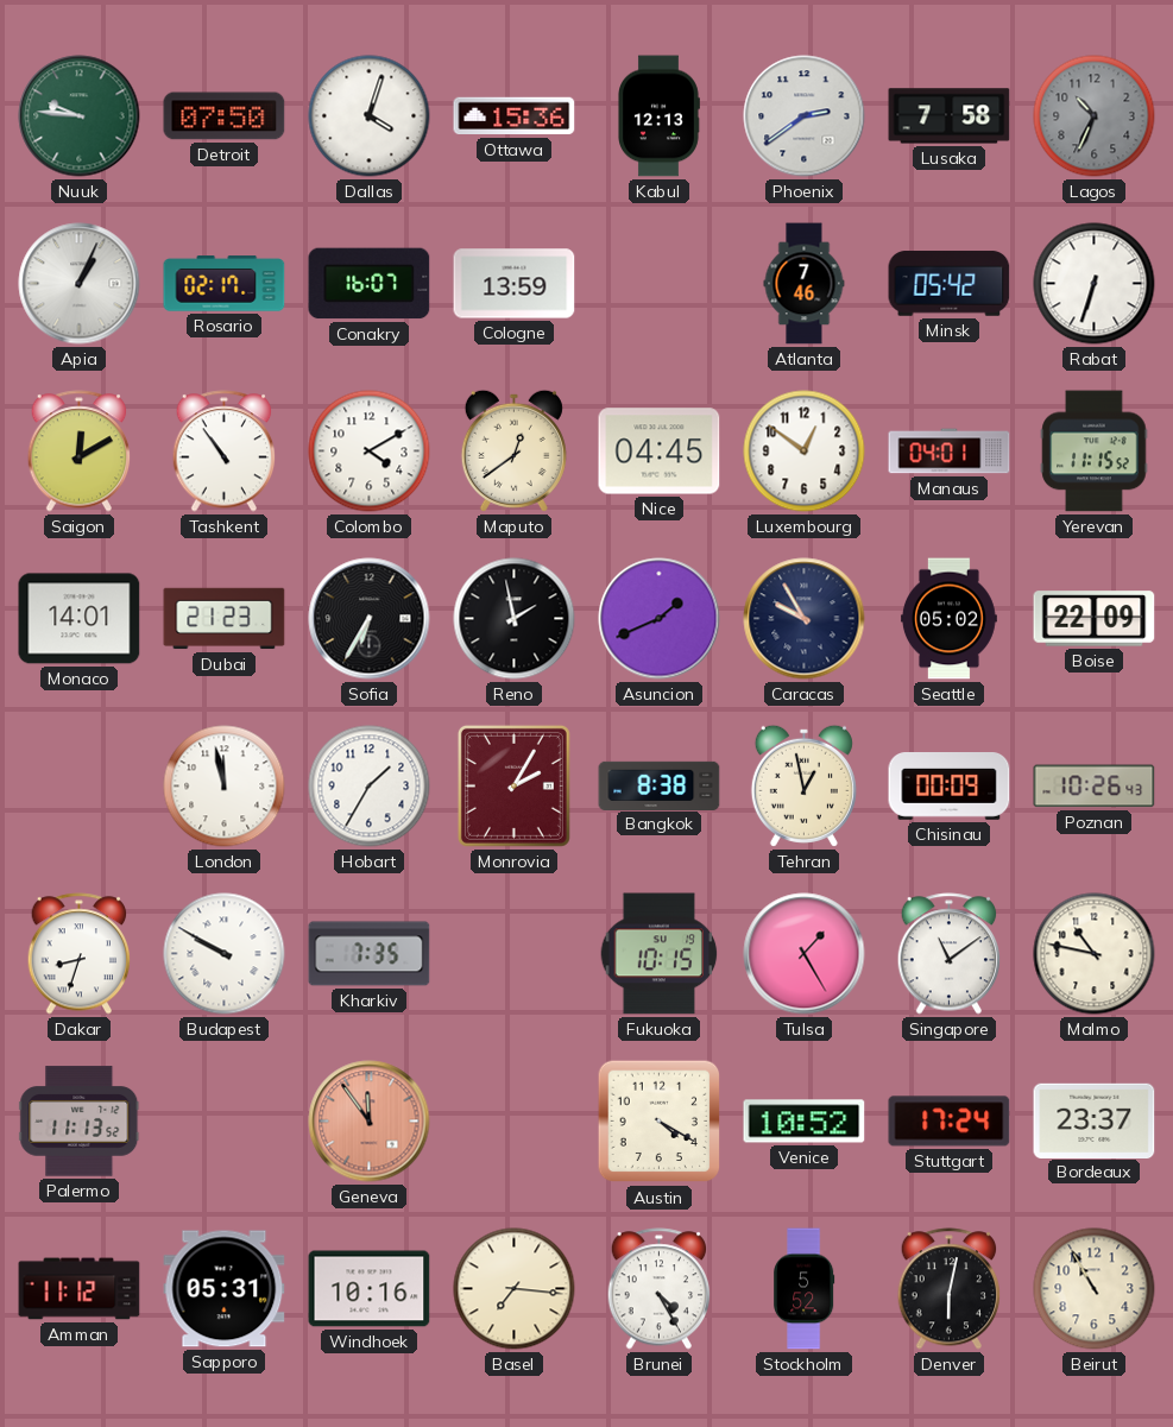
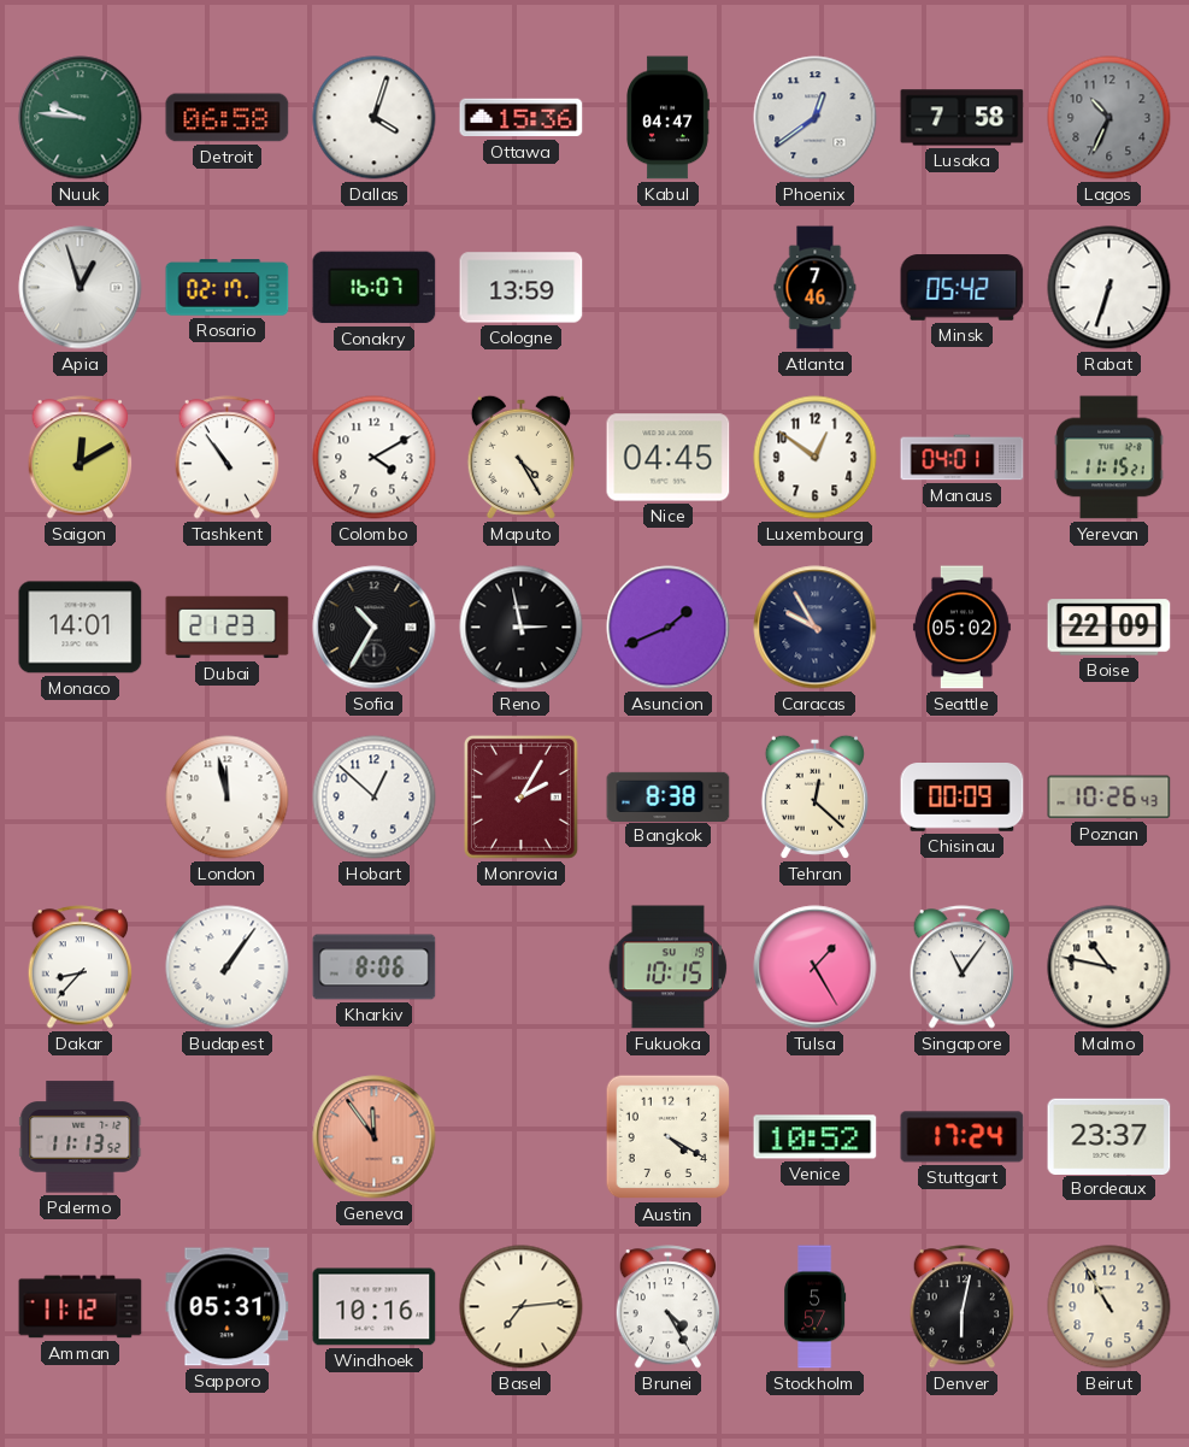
Detroit: 07:50 -> 06:58
Kabul: 12:13 -> 04:47
Phoenix: 2:39 -> 12:39
Apia: 1:04 -> 12:57
Maputo: 12:39 -> 4:25
Yerevan: 11:15:52 -> 11:15:21
Sofia: 6:35 -> 10:35
Reno: 1:58 -> 2:58
Hobart: 1:35 -> 12:52
Tehran: 12:58 -> 12:22
Dakar: 8:33 -> 8:37
Budapest: 9:50 -> 1:06
Kharkiv: 7:35 -> 8:06
Singapore: 11:09 -> 11:06
Basel: 7:16 -> 7:14
Stockholm: 5:52 -> 5:57
